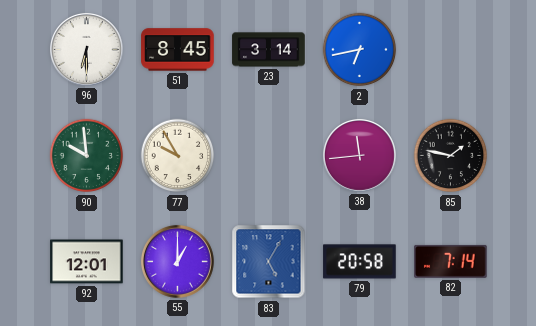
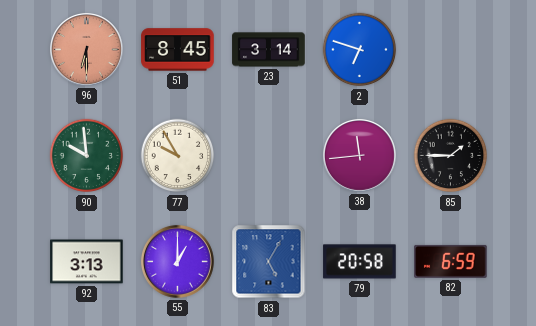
96 dial: white -> salmon
2: 6:43 -> 6:48
85: 1:47 -> 1:45
92: 12:01 -> 3:13
82: 7:14 -> 6:59
